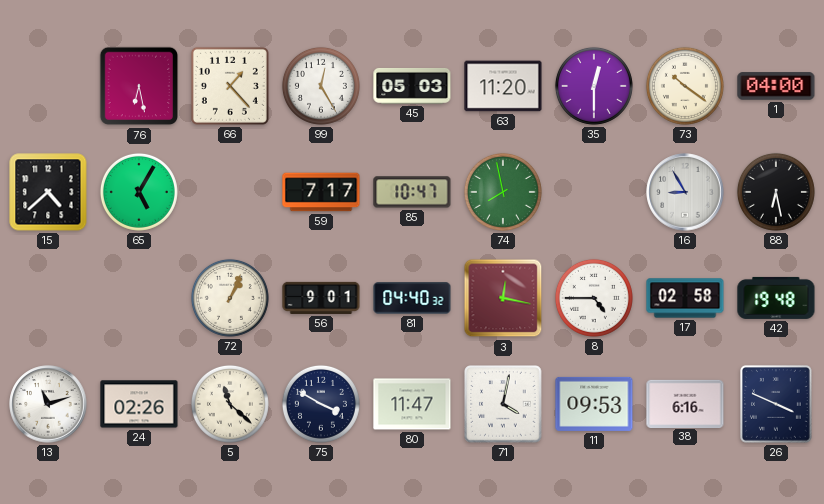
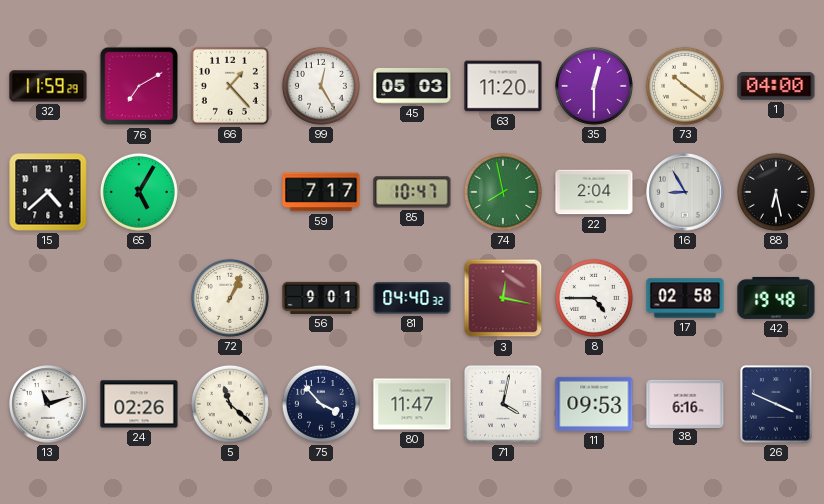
32: none -> 11:59
76: 6:28 -> 7:10
22: none -> 2:04
75: 3:50 -> 3:53
